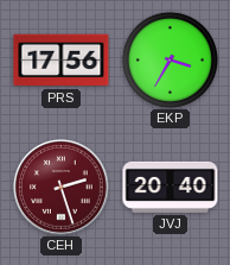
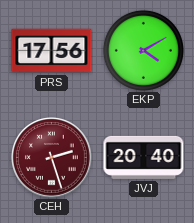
EKP: 3:35 -> 4:10
